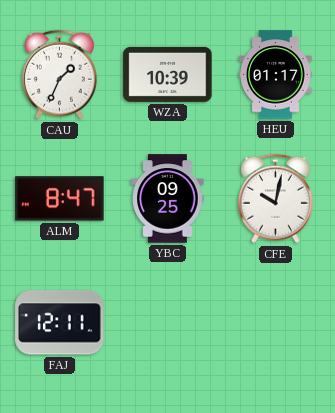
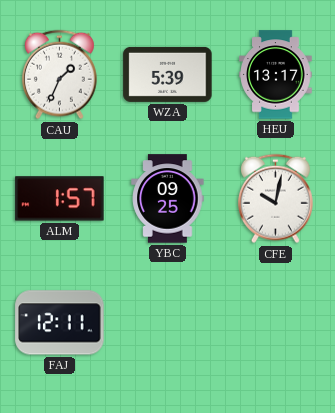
WZA: 10:39 -> 5:39
HEU: 01:17 -> 13:17
ALM: 8:47 -> 1:57
